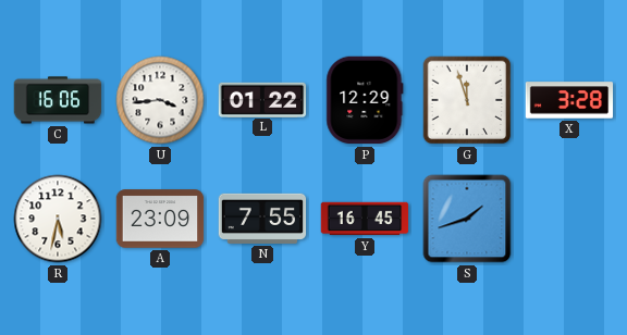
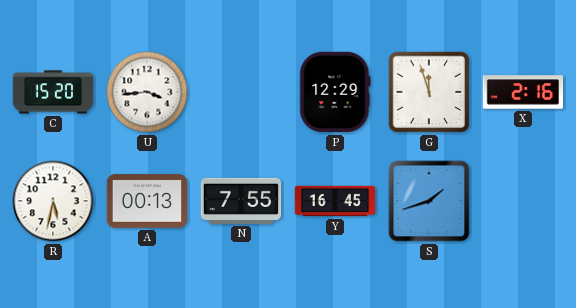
C: 16:06 -> 15:20
L: 01:22 -> none
X: 3:28 -> 2:16
A: 23:09 -> 00:13
